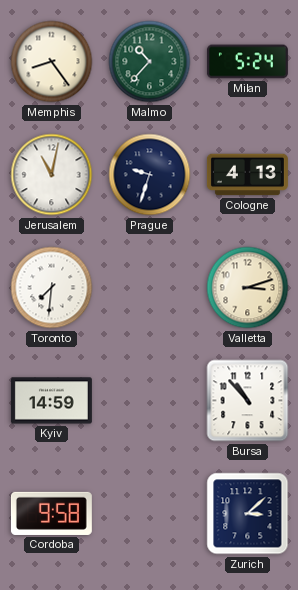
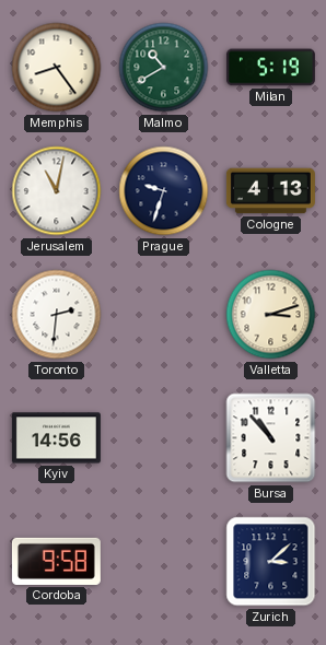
Malmo: 10:37 -> 10:40
Milan: 5:24 -> 5:19
Toronto: 7:31 -> 2:31
Kyiv: 14:59 -> 14:56
